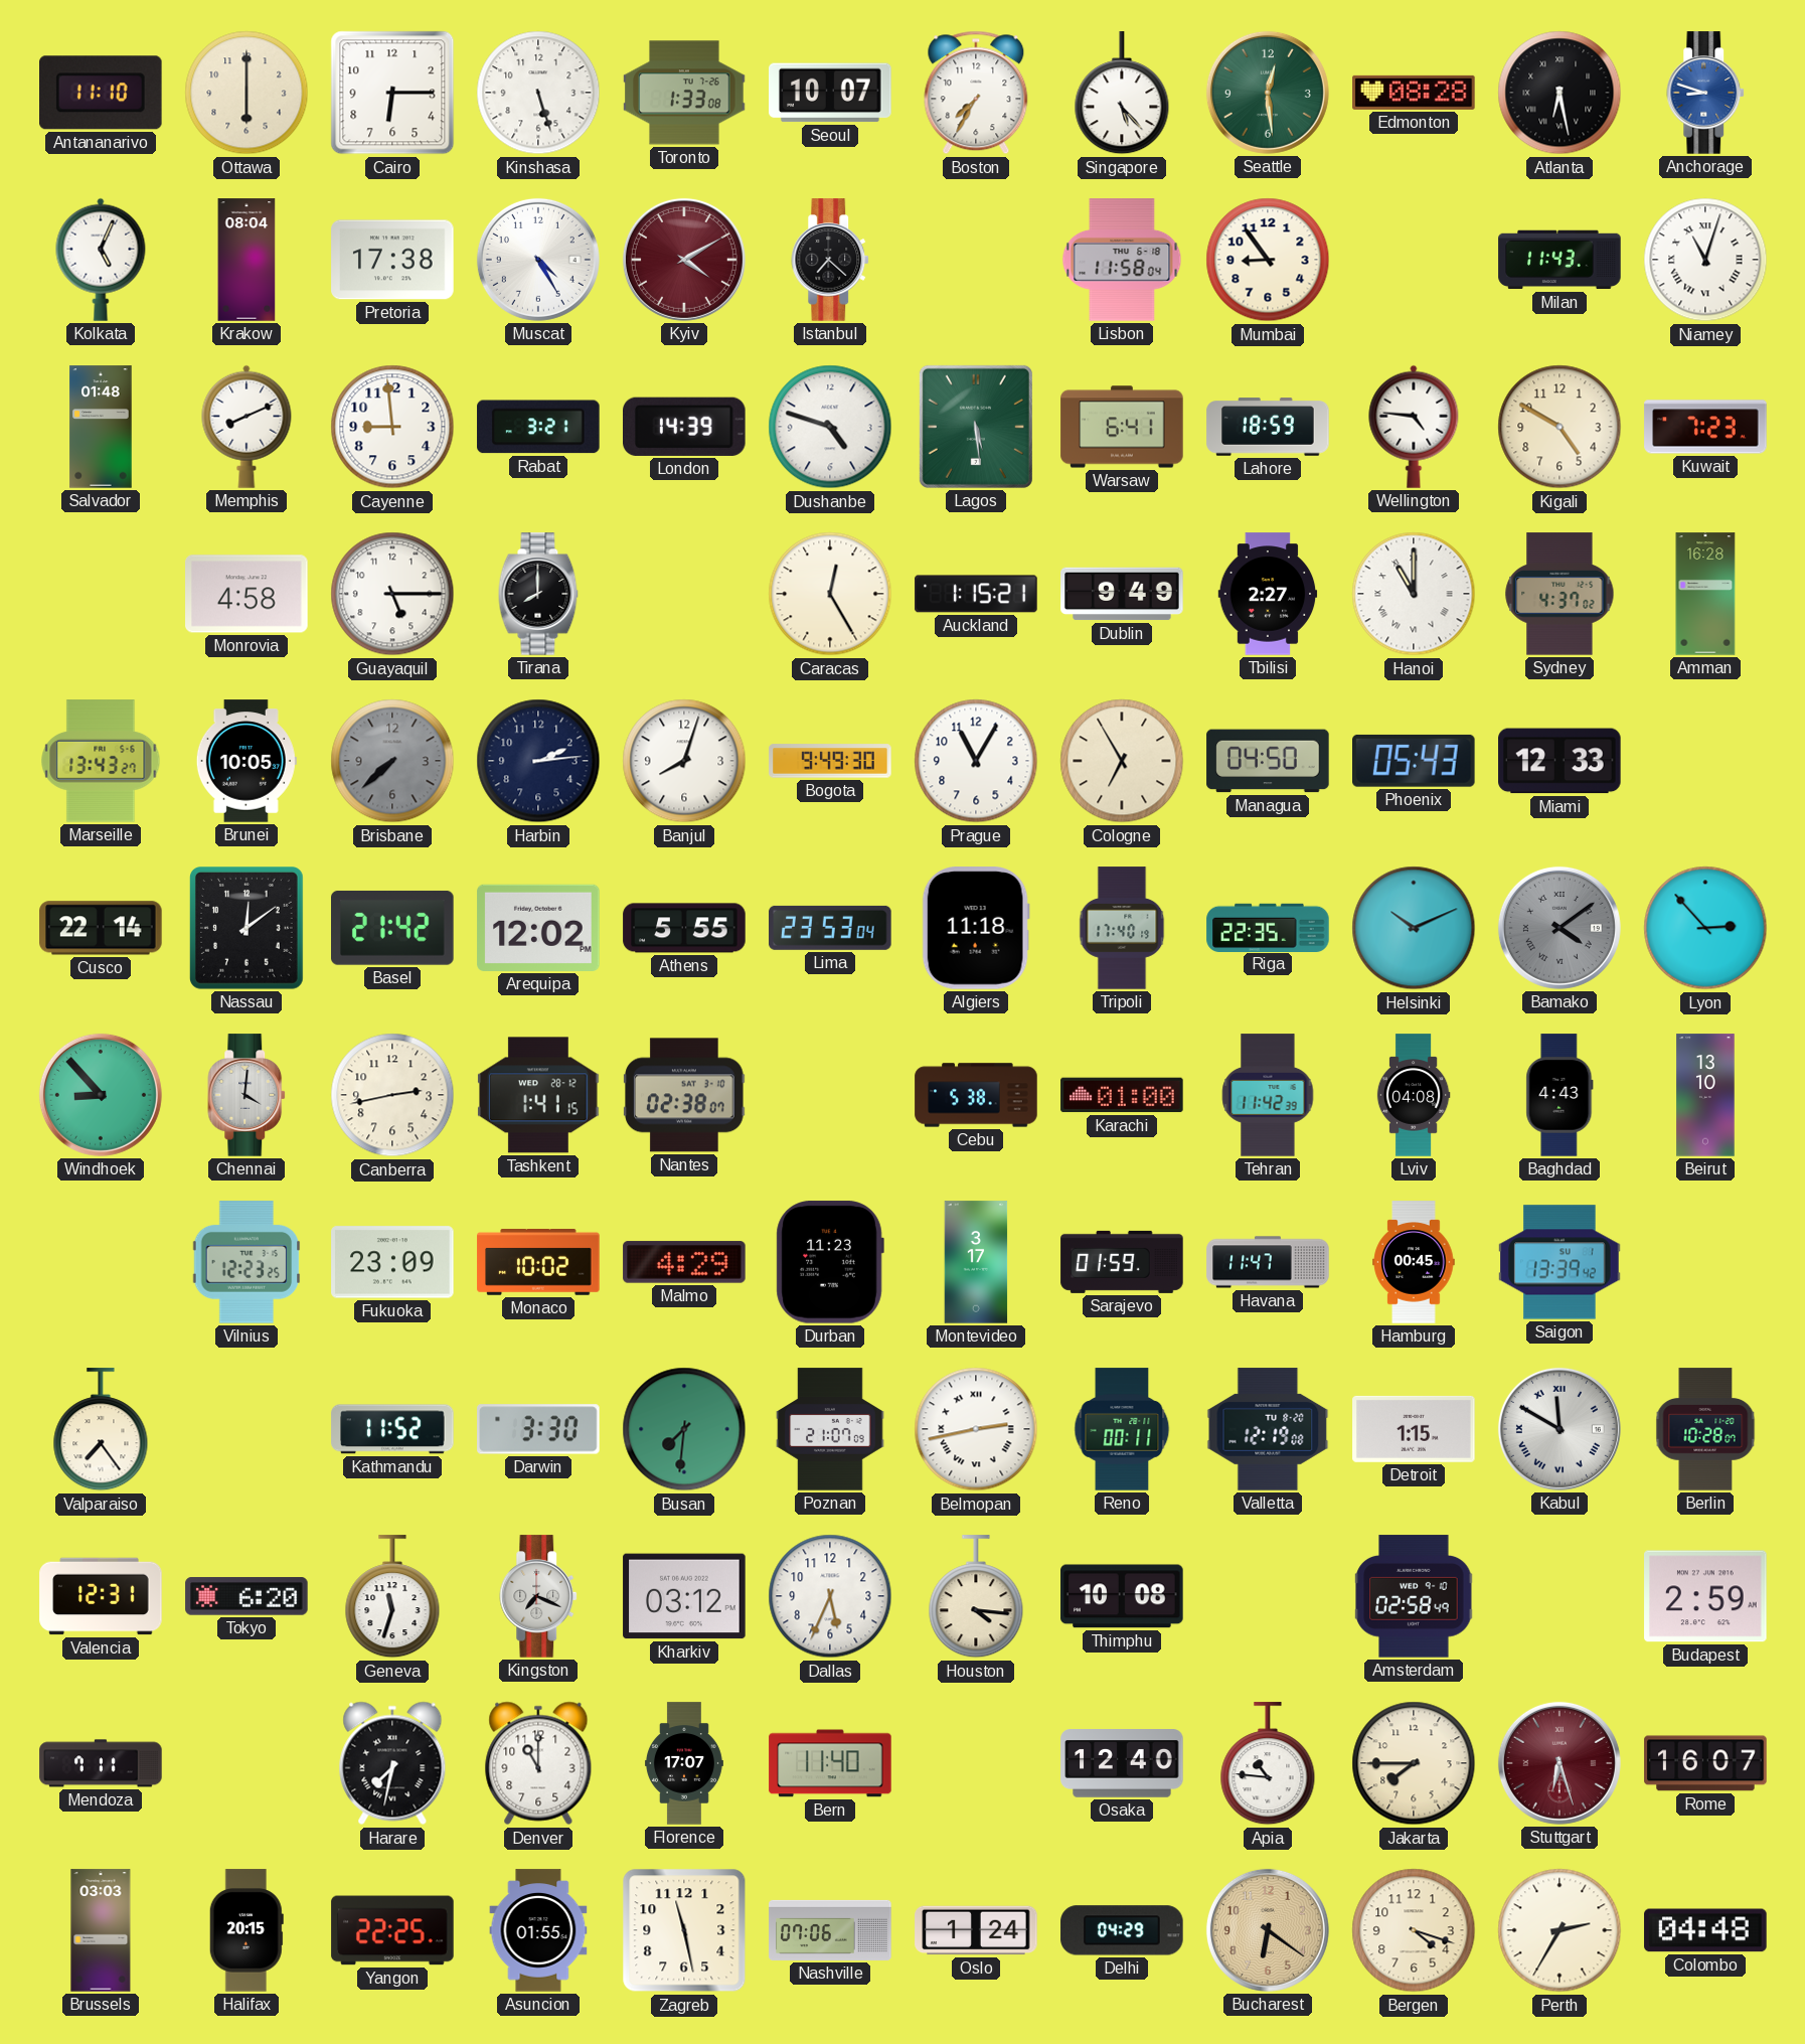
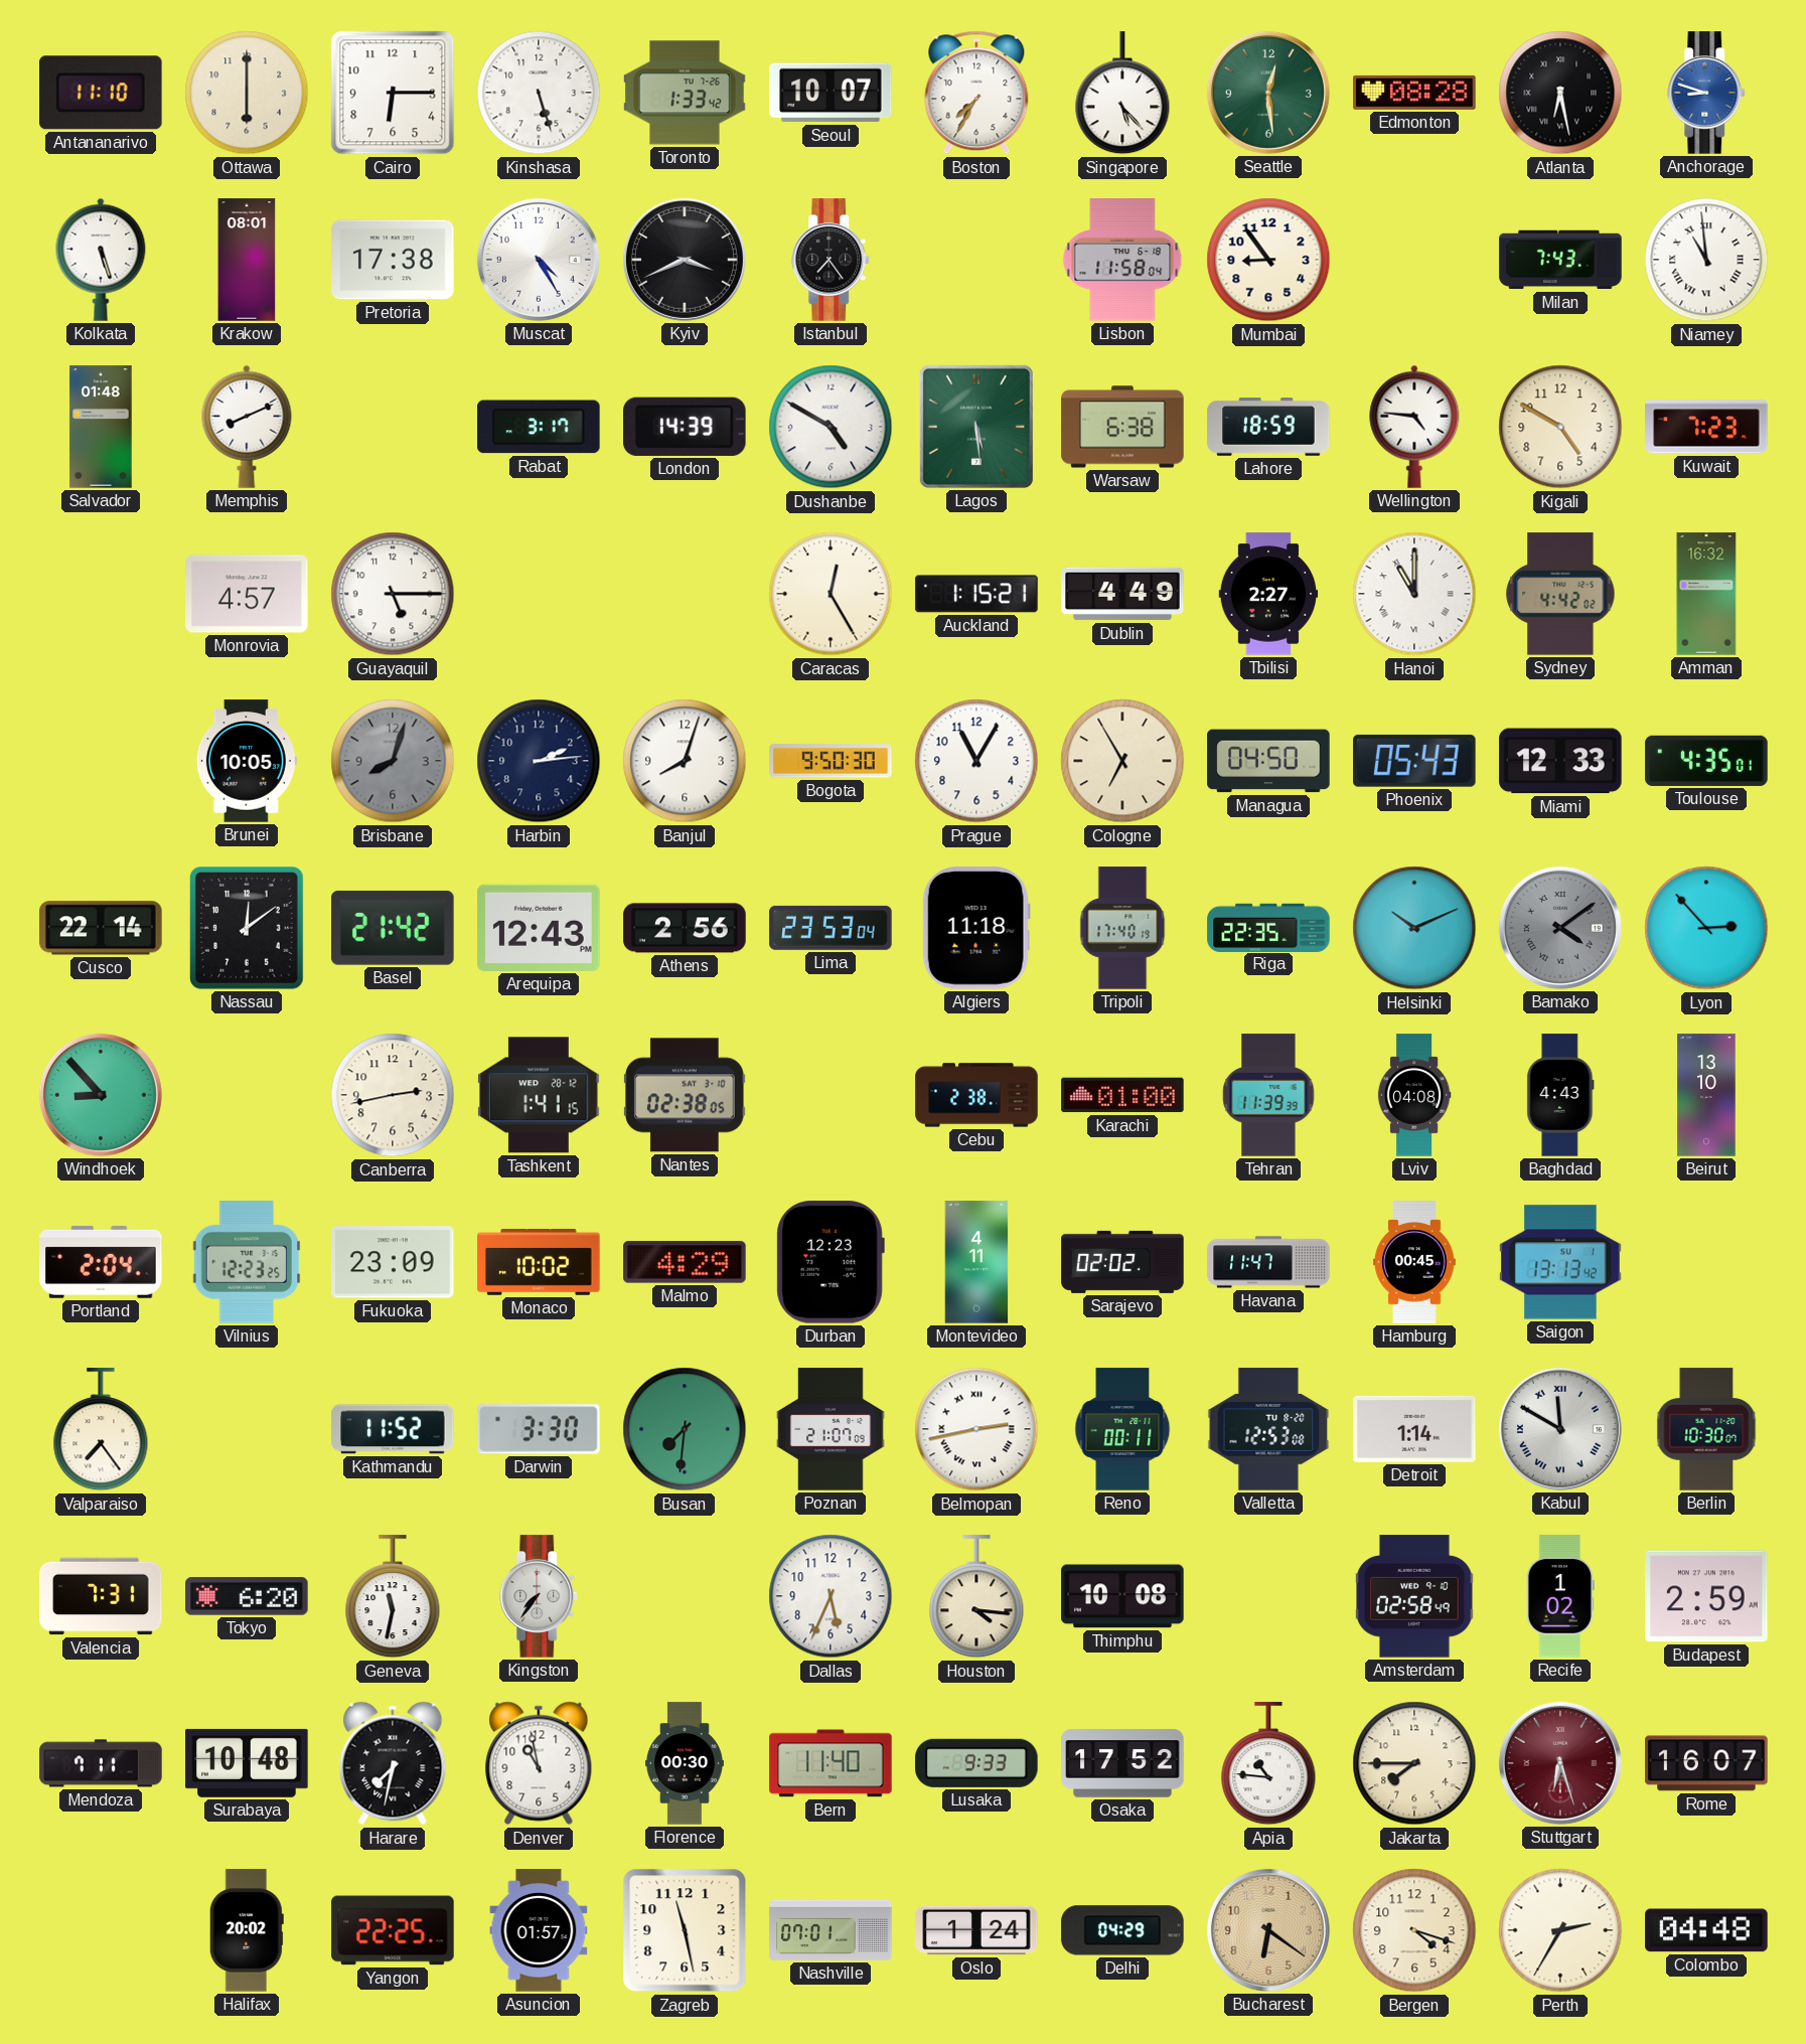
Toronto: 1:33:08 -> 1:33:42
Kolkata: 5:04 -> 5:27
Krakow: 08:04 -> 08:01
Kyiv: 4:10 -> 3:41
Kyiv dial: burgundy -> black
Istanbul: 7:22 -> 7:24
Milan: 11:43 -> 7:43
Niamey: 11:03 -> 10:59
Cayenne: 8:59 -> none
Rabat: 3:21 -> 3:17
Dushanbe: 4:48 -> 4:50
Warsaw: 6:41 -> 6:38
Monrovia: 4:58 -> 4:57
Tirana: 8:00 -> none
Dublin: 9:49 -> 4:49
Sydney: 4:37 -> 4:42
Amman: 16:28 -> 16:32
Marseille: 13:43 -> none
Brisbane: 7:38 -> 8:03
Bogota: 9:49 -> 9:50
Toulouse: none -> 4:35
Arequipa: 12:02 -> 12:43
Athens: 5:55 -> 2:56
Chennai: 4:01 -> none
Nantes: 02:38:07 -> 02:38:05
Cebu: 5:38 -> 2:38
Tehran: 11:42 -> 11:39
Portland: none -> 2:04
Durban: 11:23 -> 12:23
Montevideo: 3:17 -> 4:11
Sarajevo: 01:59 -> 02:02
Saigon: 13:39 -> 13:13
Valletta: 12:19 -> 12:53
Detroit: 1:15 -> 1:14
Berlin: 10:28 -> 10:30
Valencia: 12:31 -> 7:31
Geneva: 11:33 -> 11:32
Kingston: 7:19 -> 7:36
Kharkiv: 03:12 -> none
Recife: none -> 1:02
Surabaya: none -> 10:48
Denver: 11:00 -> 10:58
Florence: 17:07 -> 00:30
Lusaka: none -> 9:33
Osaka: 12:40 -> 17:52
Brussels: 03:03 -> none
Halifax: 20:15 -> 20:02
Asuncion: 01:55 -> 01:57
Nashville: 07:06 -> 07:01
